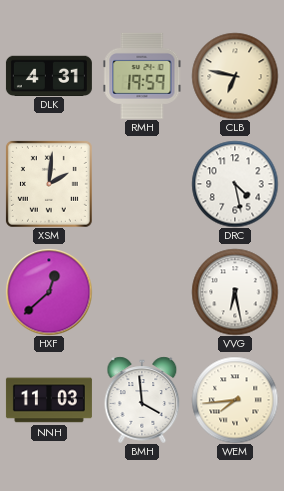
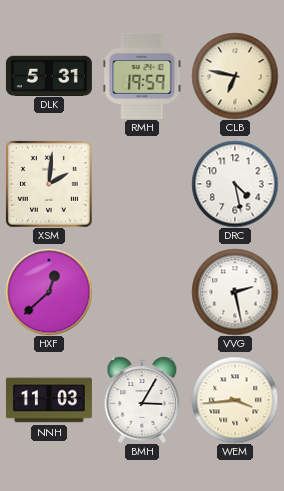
DLK: 4:31 -> 5:31
VVG: 6:28 -> 2:28
BMH: 3:59 -> 3:05
WEM: 7:44 -> 3:44
